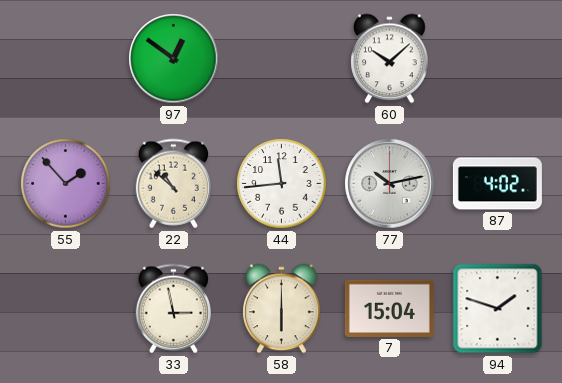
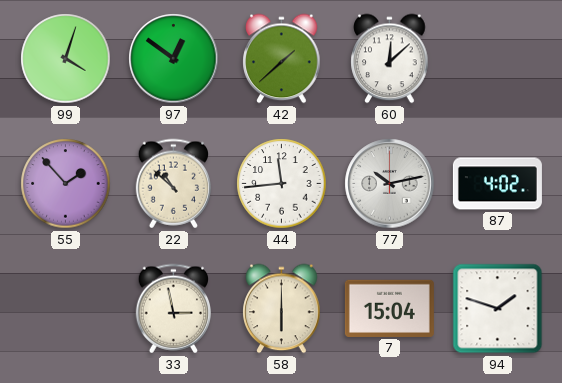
99: none -> 4:03
42: none -> 1:38
60: 10:08 -> 12:08
